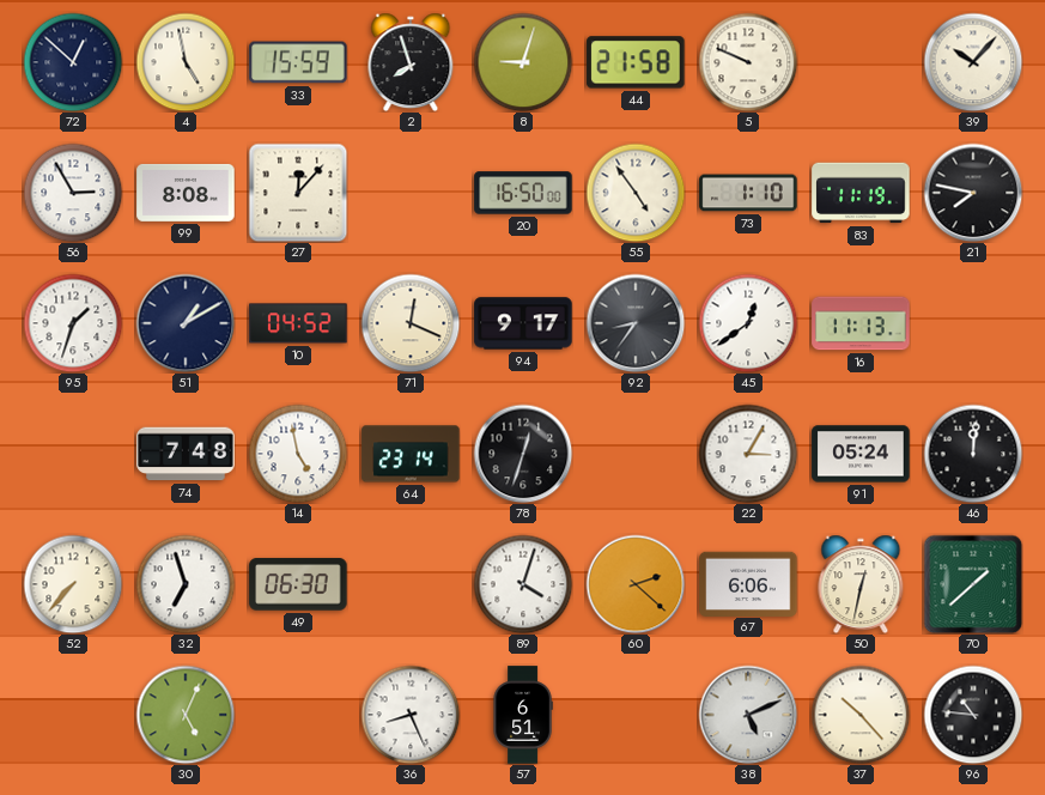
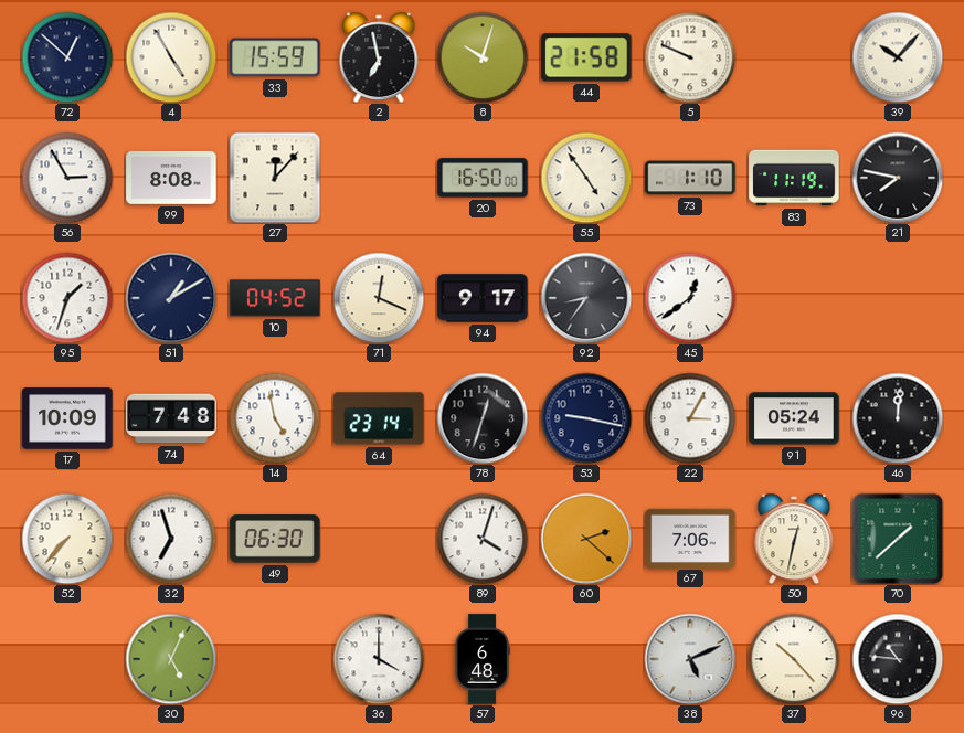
4: 4:58 -> 4:55
2: 7:57 -> 6:58
8: 9:03 -> 10:03
16: 11:13 -> none
17: none -> 10:09
53: none -> 9:17
67: 6:06 -> 7:06
36: 8:26 -> 4:00
57: 6:51 -> 6:48
